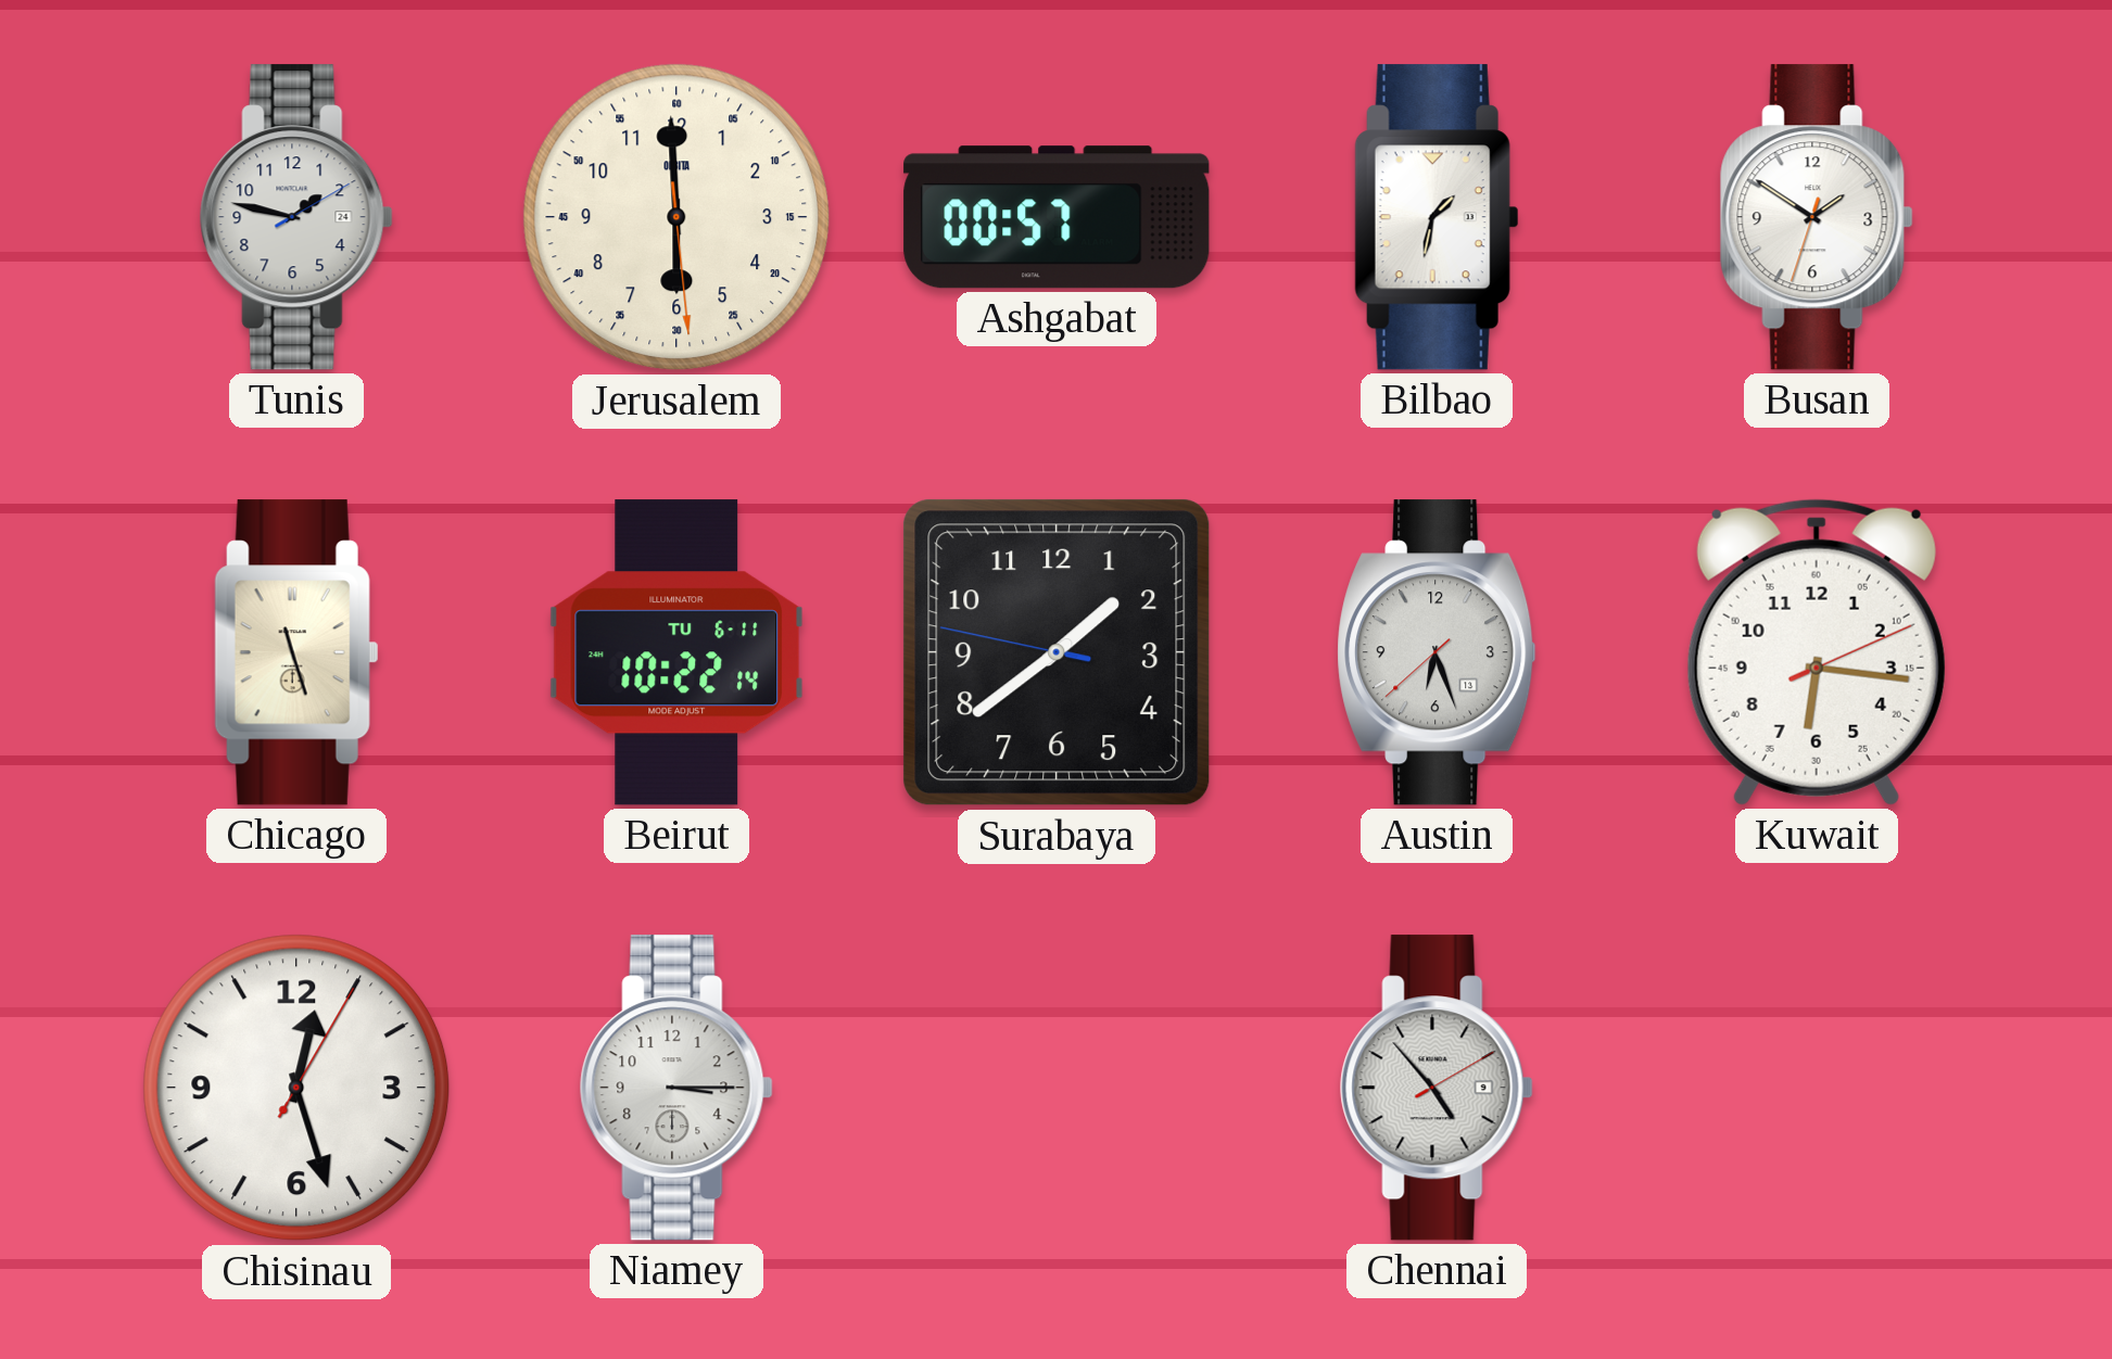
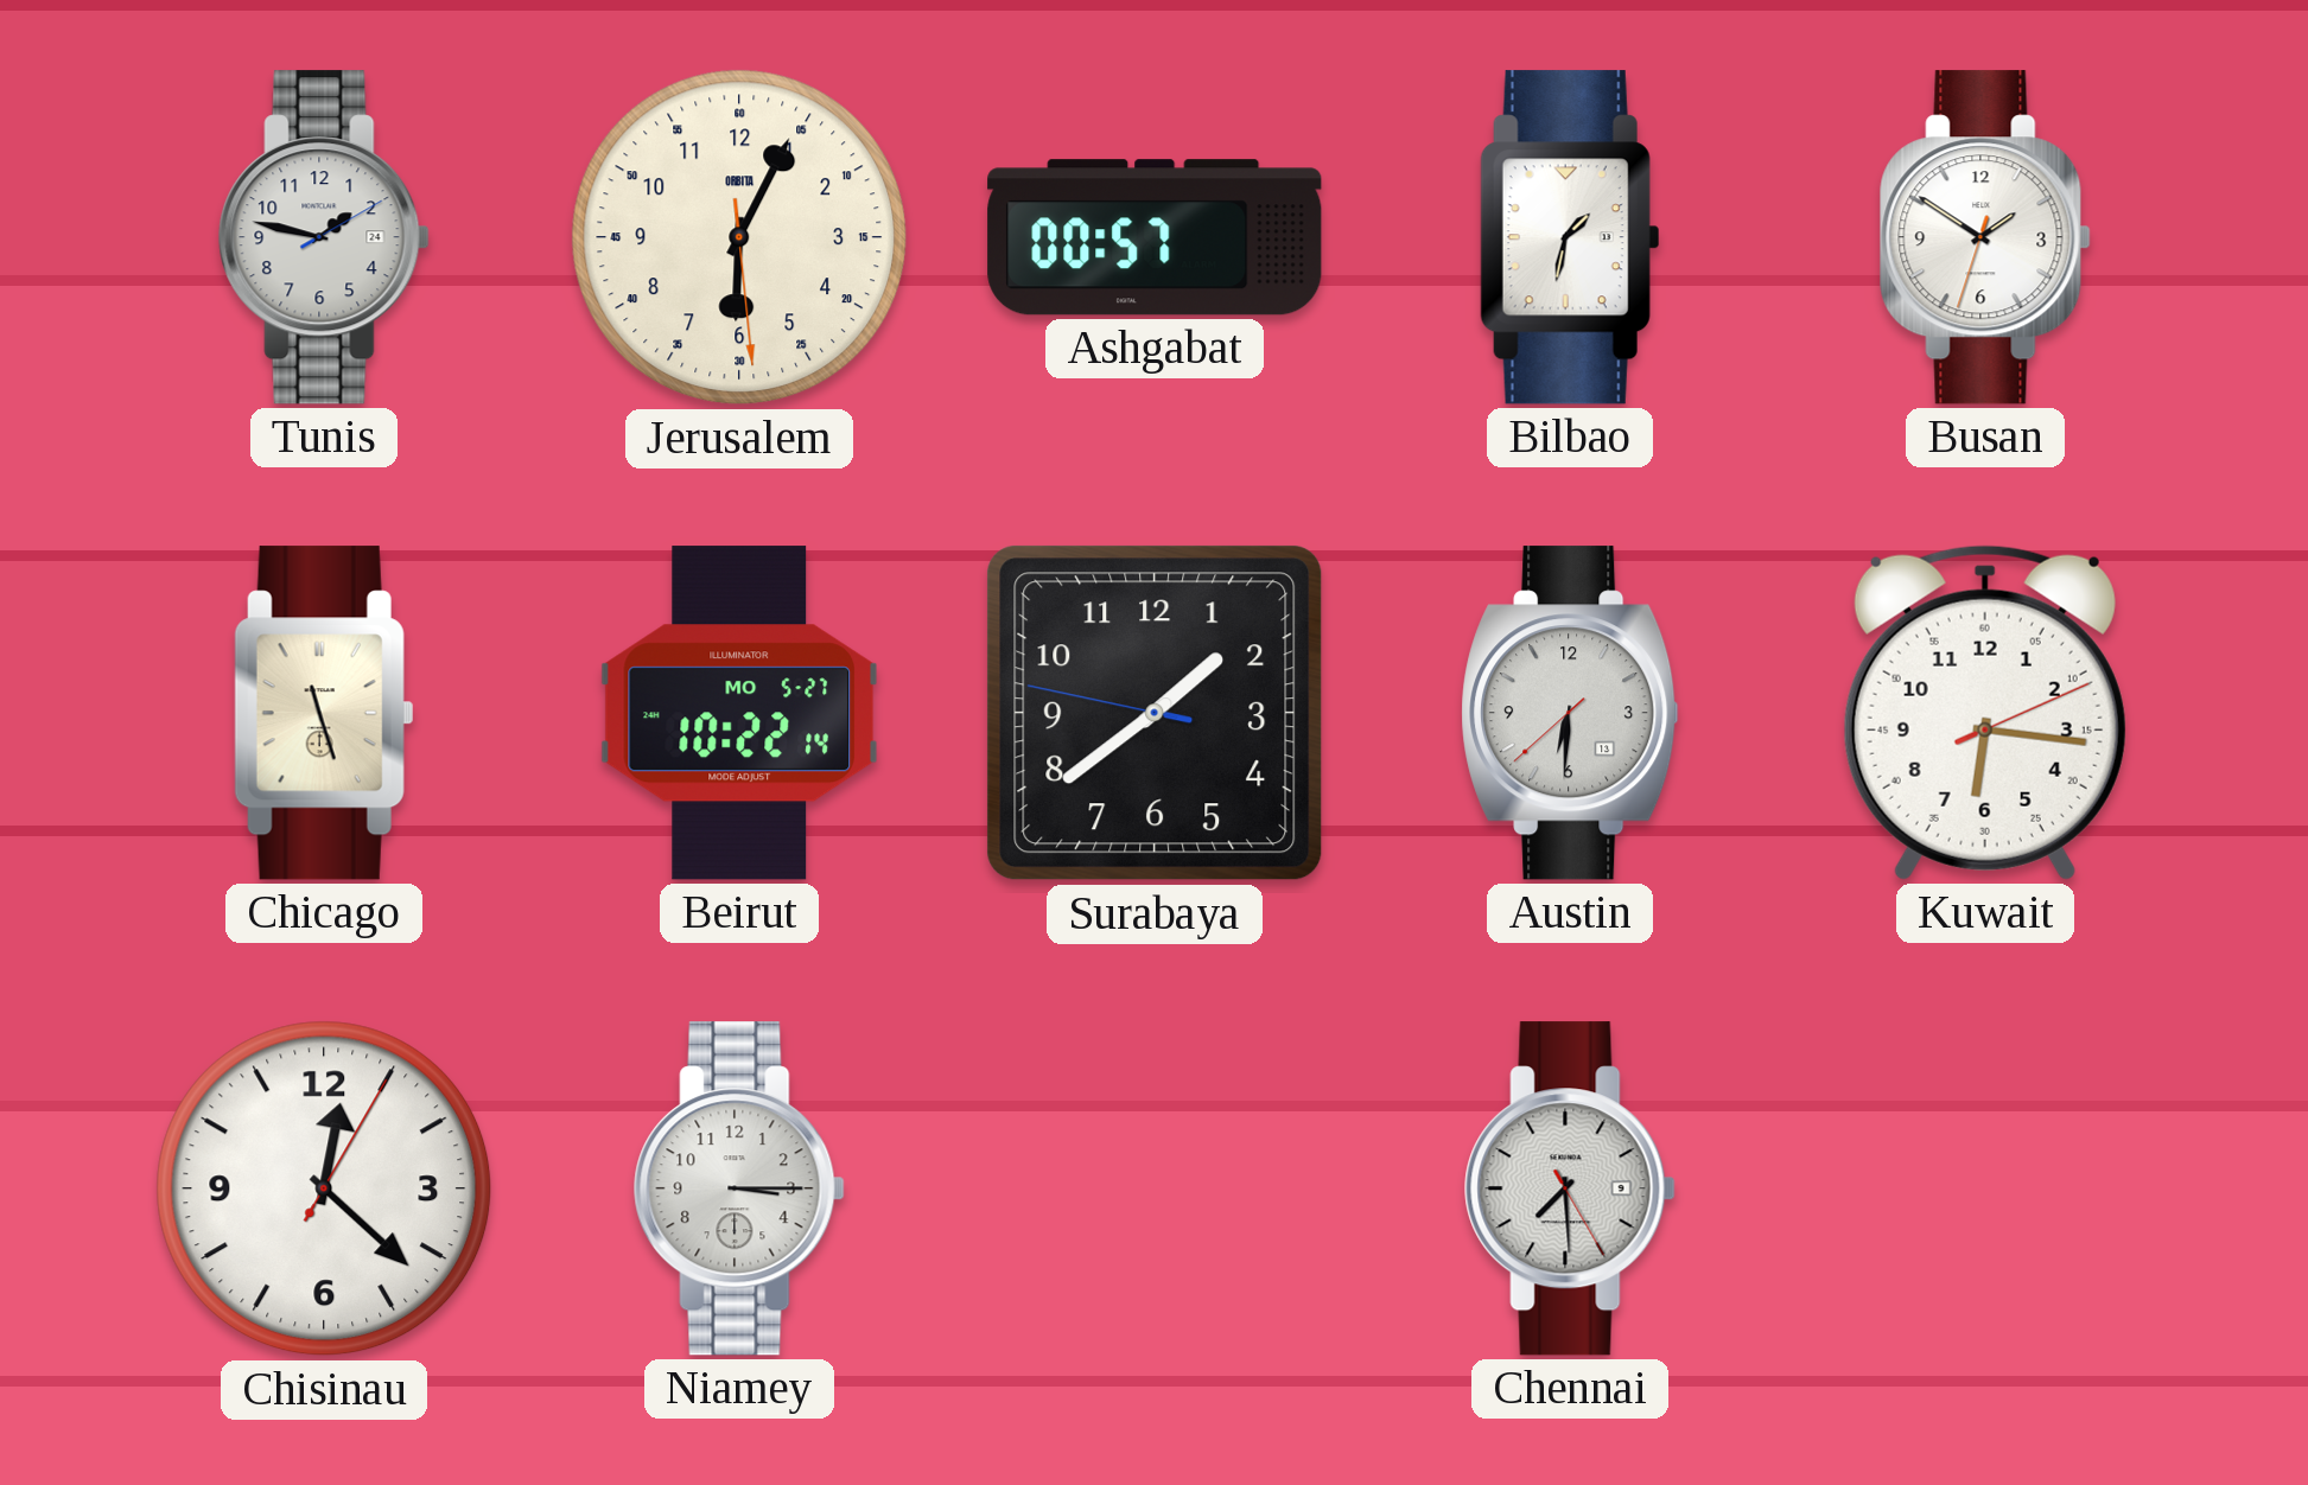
Jerusalem: 5:59 -> 6:04
Beirut date: TU 6-11 -> MO 5-27
Austin: 6:26 -> 6:30
Chisinau: 12:27 -> 12:22
Chennai: 4:53 -> 7:29
